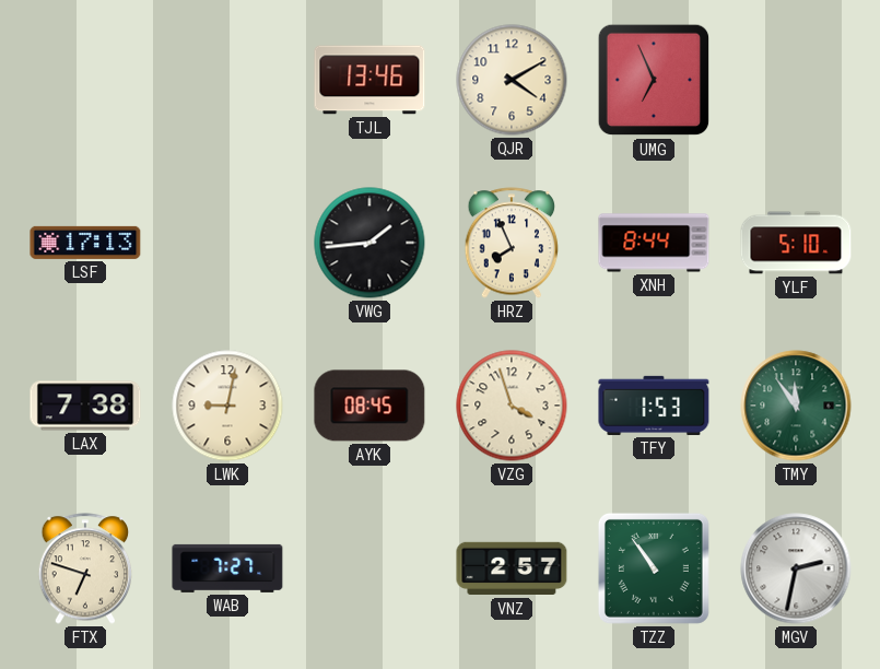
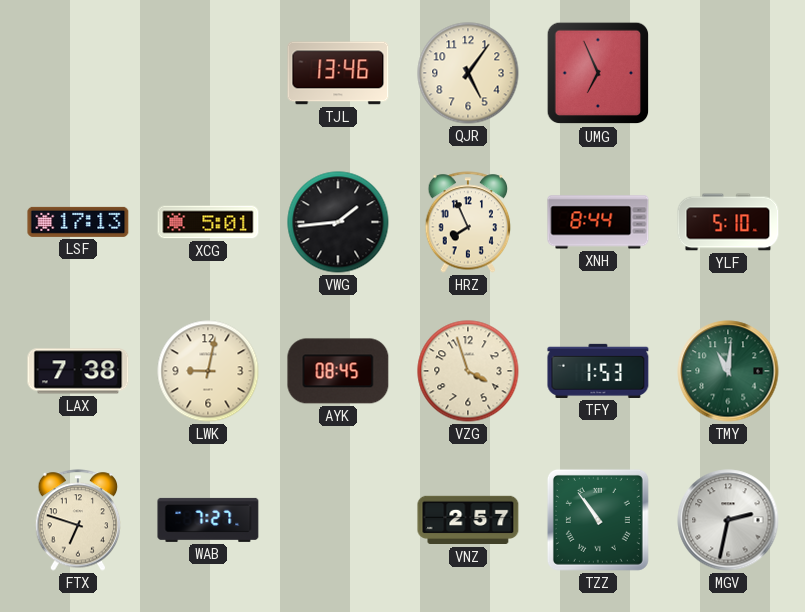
QJR: 4:10 -> 5:06
XCG: none -> 5:01
TMY: 11:54 -> 11:01
